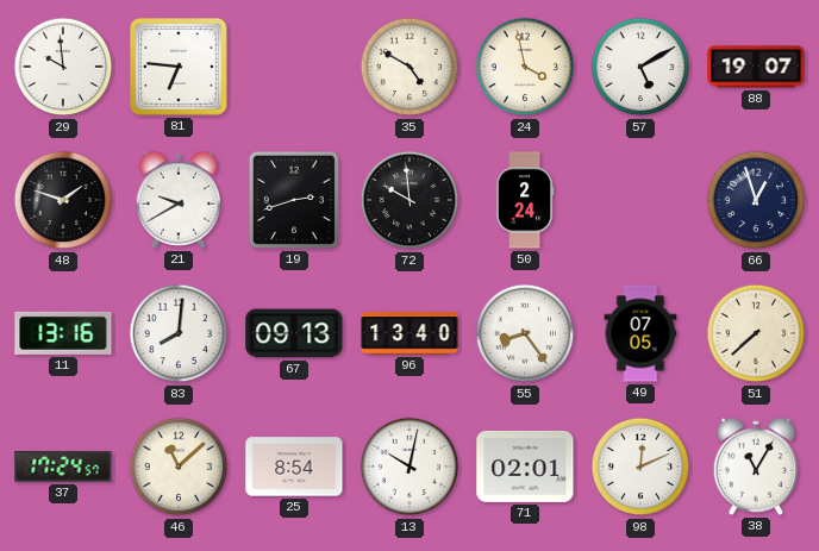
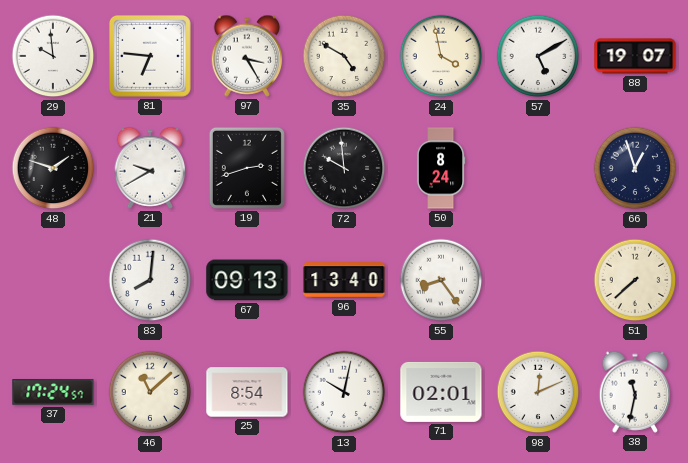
97: none -> 3:25
50: 2:24 -> 8:24
11: 13:16 -> none
49: 07:05 -> none
38: 11:05 -> 11:32
